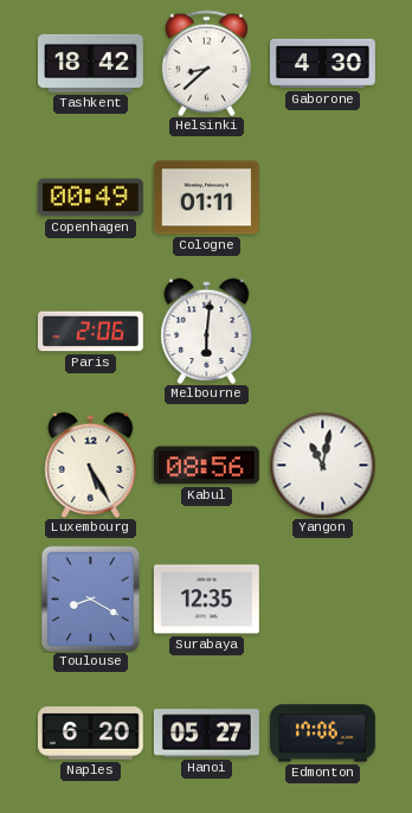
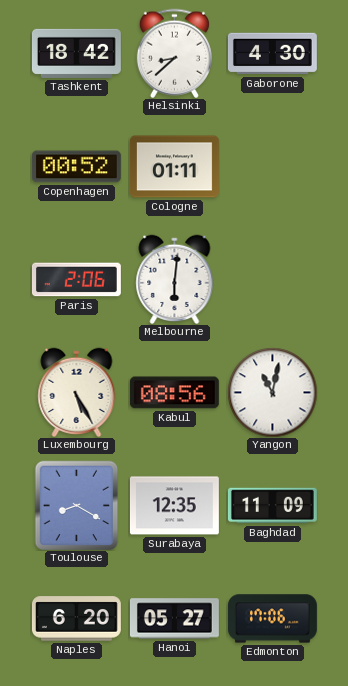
Copenhagen: 00:49 -> 00:52
Baghdad: none -> 11:09
